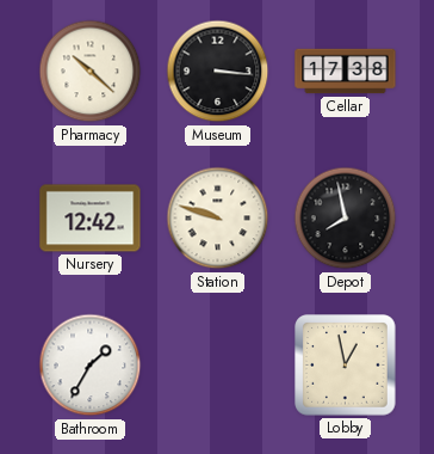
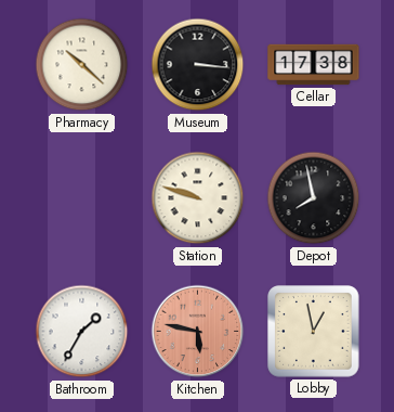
Nursery: 12:42 -> none
Kitchen: none -> 5:47
